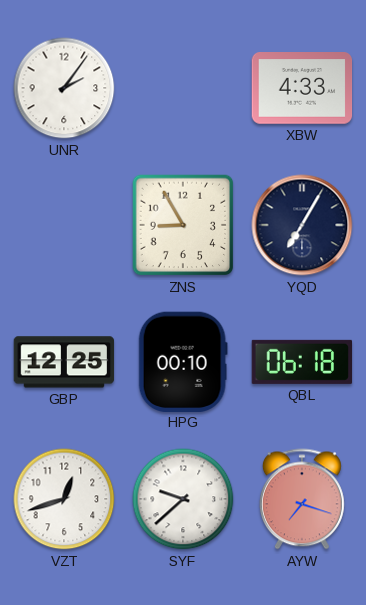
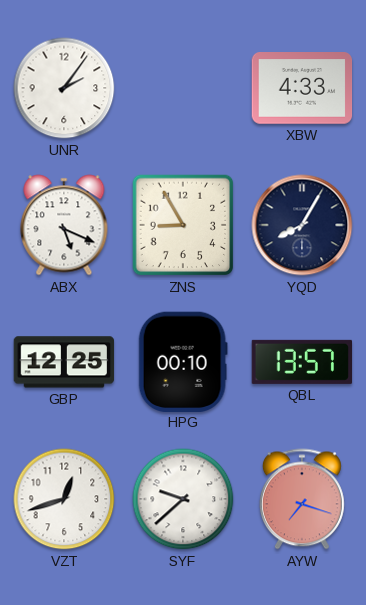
ABX: none -> 5:19
YQD: 7:05 -> 8:05
QBL: 06:18 -> 13:57
